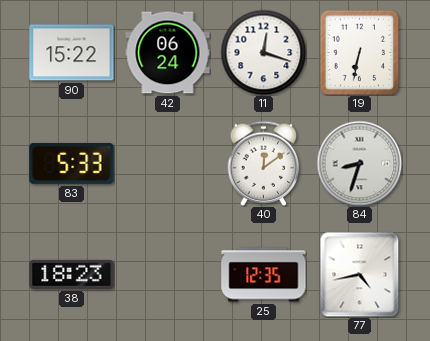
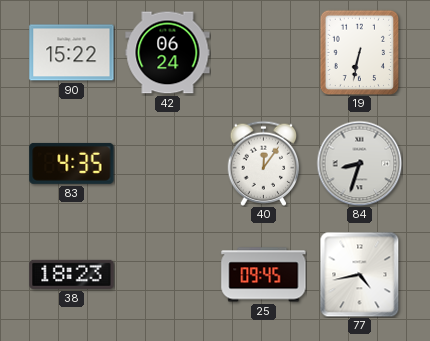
11: 12:18 -> none
83: 5:33 -> 4:35
40: 12:09 -> 12:06
25: 12:35 -> 09:45
